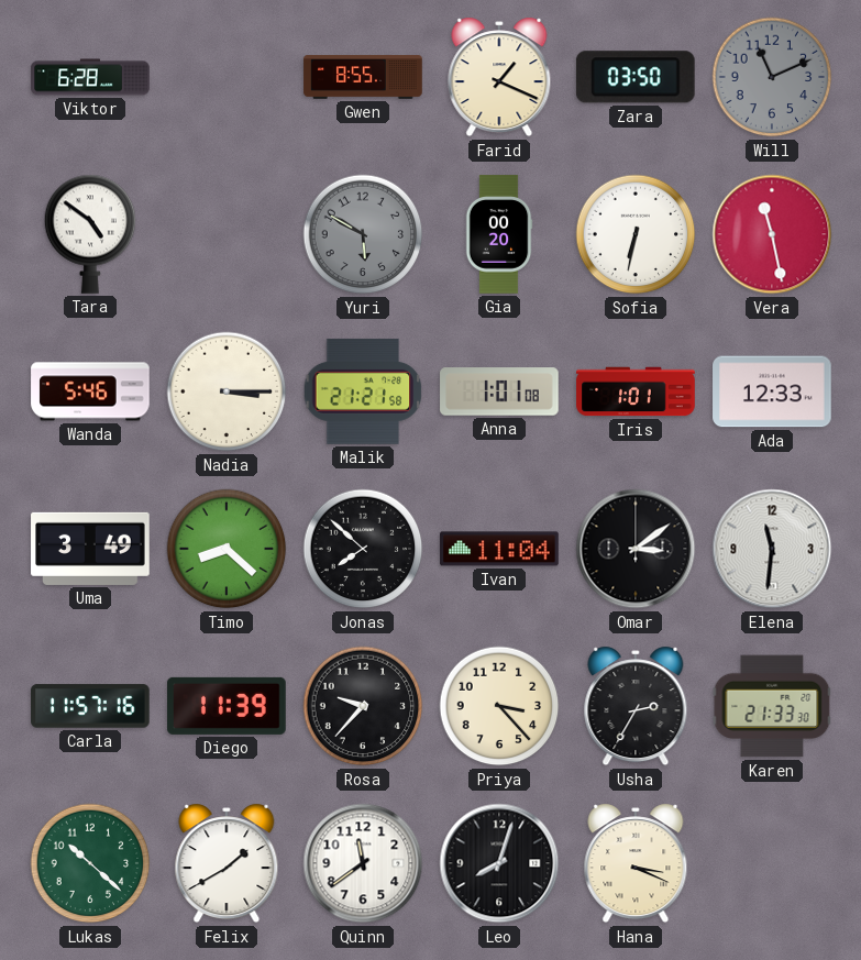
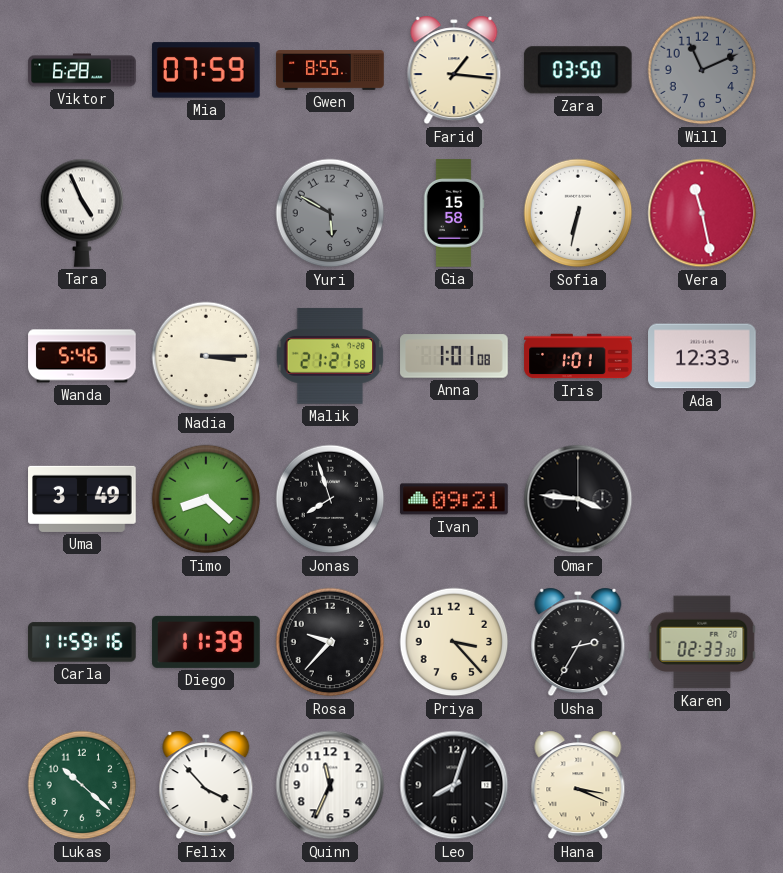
Mia: none -> 07:59
Farid: 1:19 -> 1:16
Tara: 4:51 -> 4:56
Gia: 00:20 -> 15:58
Jonas: 7:52 -> 7:57
Ivan: 11:04 -> 09:21
Omar: 3:09 -> 3:46
Elena: 11:31 -> none
Carla: 11:57 -> 11:59
Karen: 21:33 -> 02:33
Felix: 1:40 -> 3:53
Quinn: 11:39 -> 11:34
